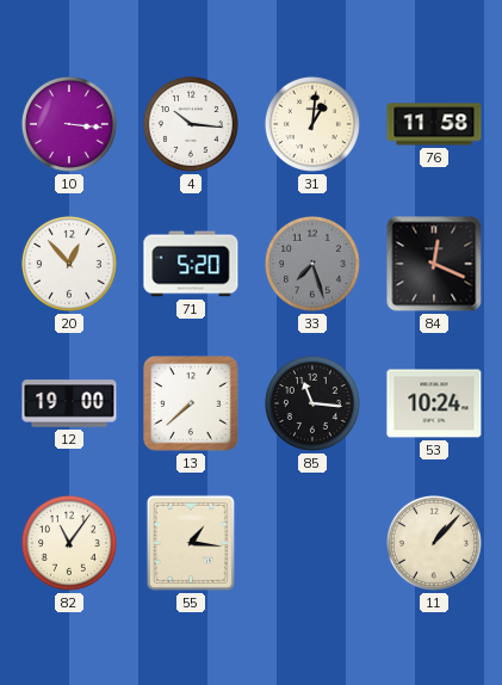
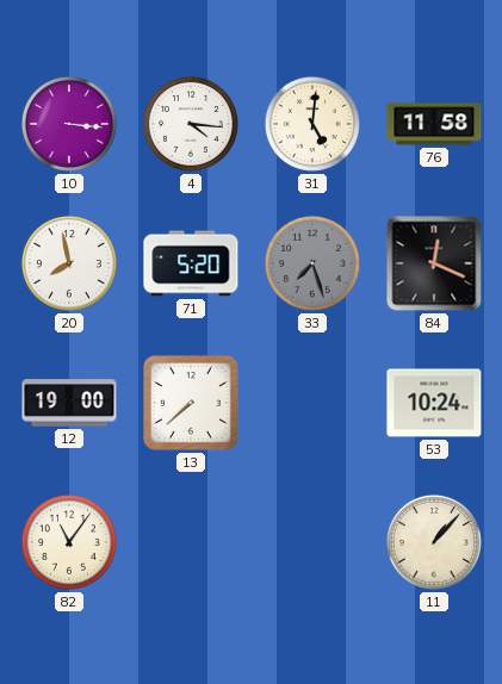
4: 10:16 -> 4:16
31: 1:01 -> 5:01
20: 12:53 -> 7:58
85: 11:16 -> none
55: 1:16 -> none
